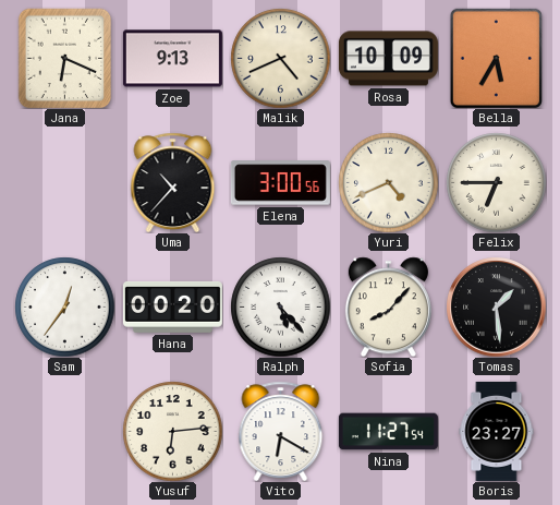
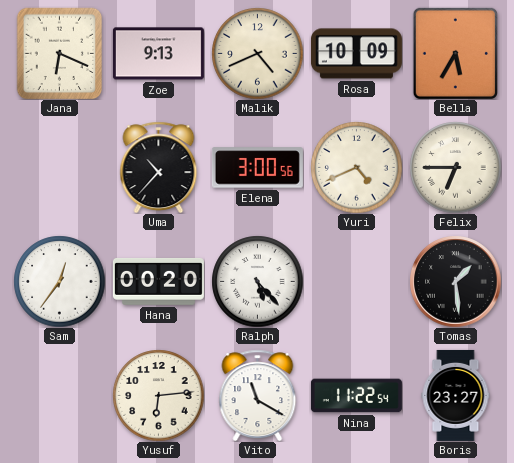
Sofia: 8:07 -> none
Vito: 6:20 -> 11:20
Nina: 11:27 -> 11:22
